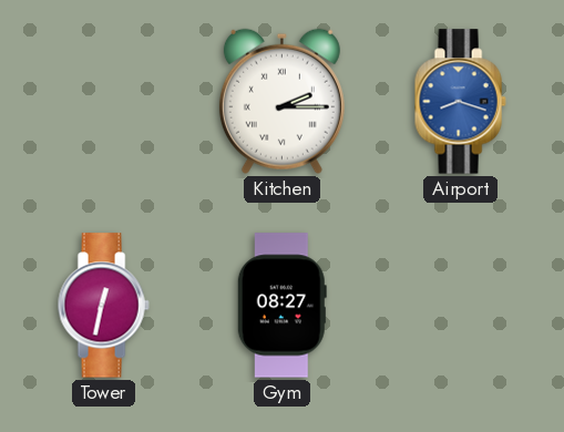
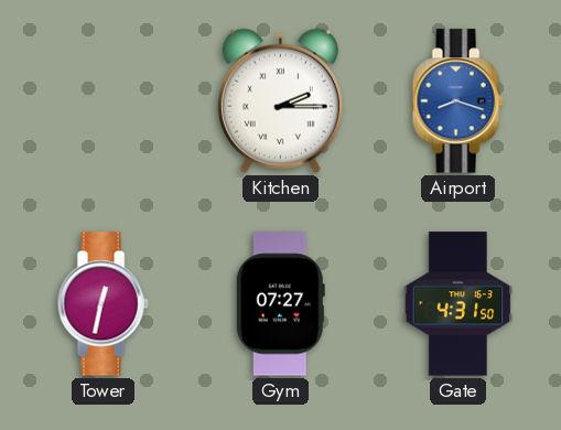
Gym: 08:27 -> 07:27
Gate: none -> 4:31
